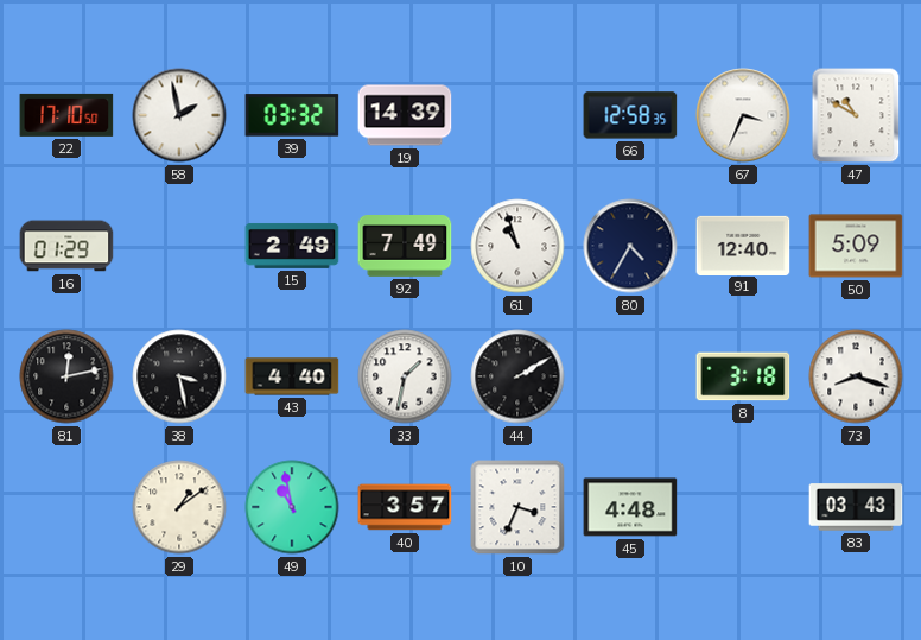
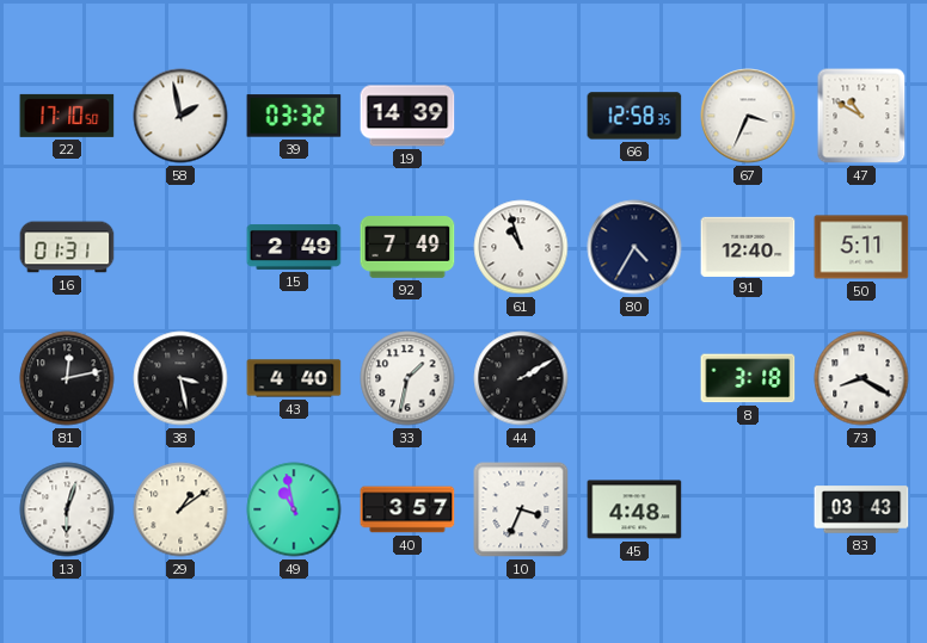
16: 01:29 -> 01:31
50: 5:09 -> 5:11
73: 8:18 -> 8:20
13: none -> 6:03
